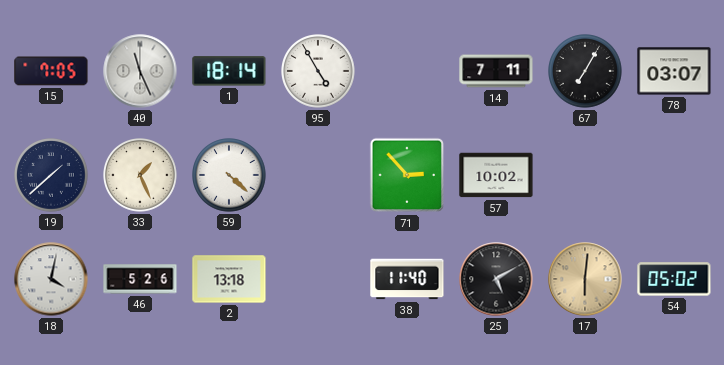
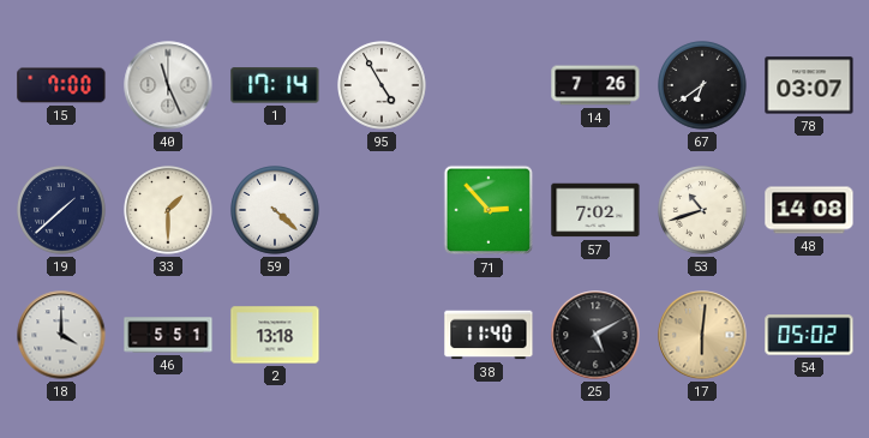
15: 7:05 -> 7:00
1: 18:14 -> 17:14
14: 7:11 -> 7:26
67: 7:05 -> 6:39
33: 1:26 -> 1:30
57: 10:02 -> 7:02
53: none -> 10:42
48: none -> 14:08
18: 4:02 -> 4:00
46: 5:26 -> 5:51
